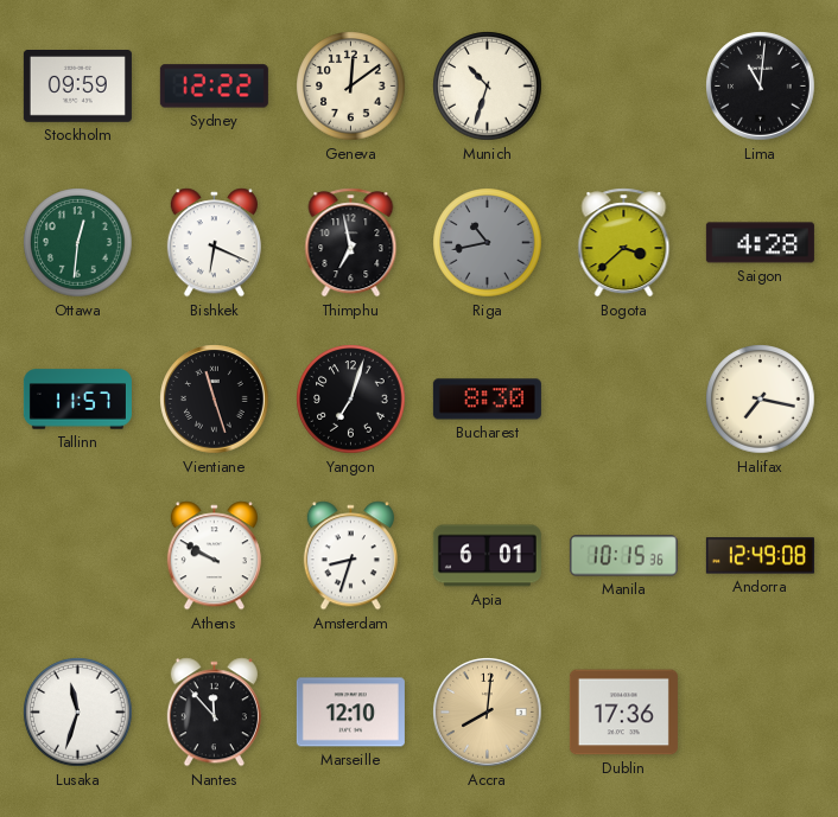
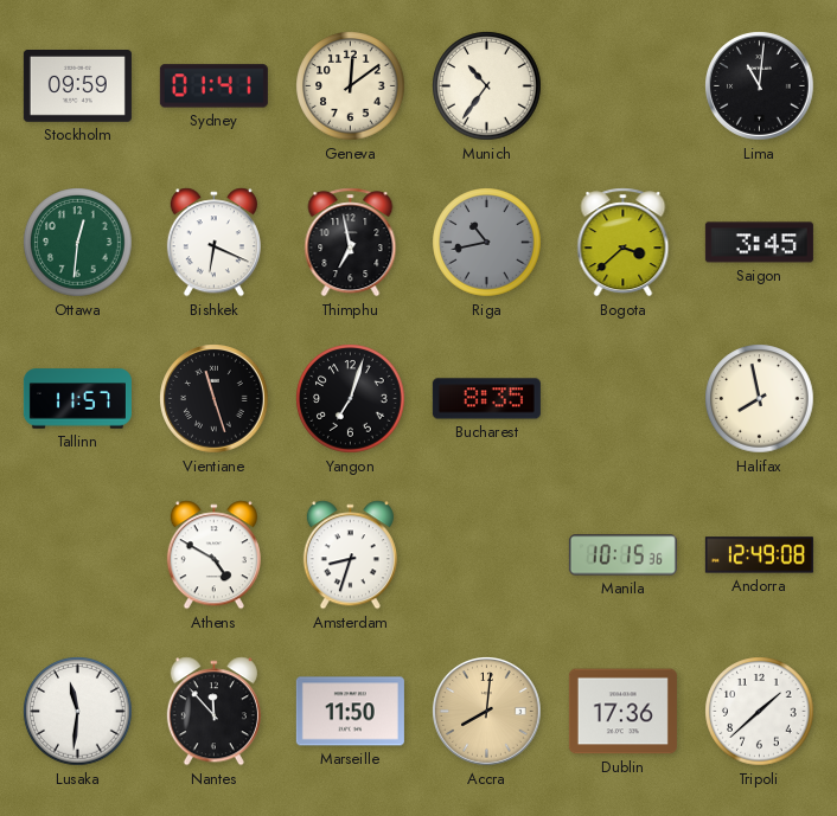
Sydney: 12:22 -> 01:41
Munich: 10:33 -> 10:36
Saigon: 4:28 -> 3:45
Bucharest: 8:30 -> 8:35
Halifax: 7:17 -> 7:58
Athens: 9:50 -> 4:50
Apia: 6:01 -> none
Lusaka: 11:33 -> 11:31
Marseille: 12:10 -> 11:50
Tripoli: none -> 1:38
